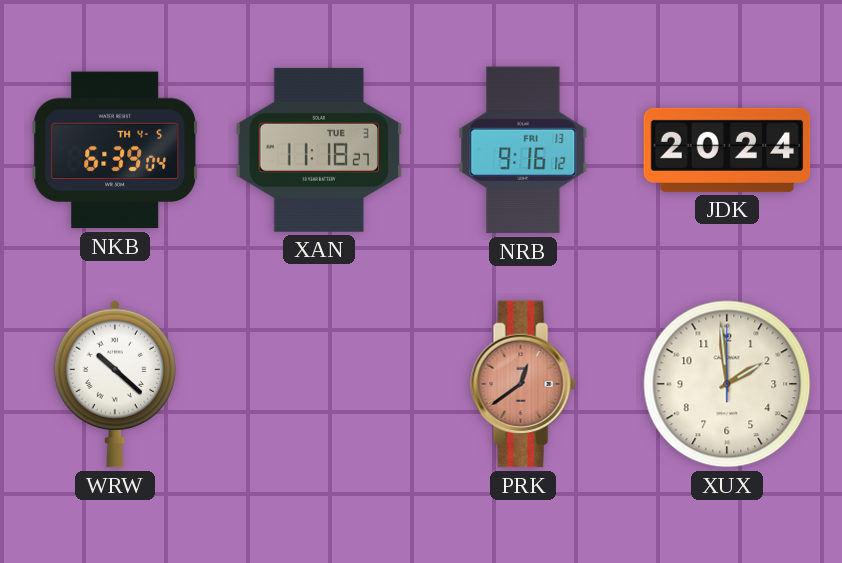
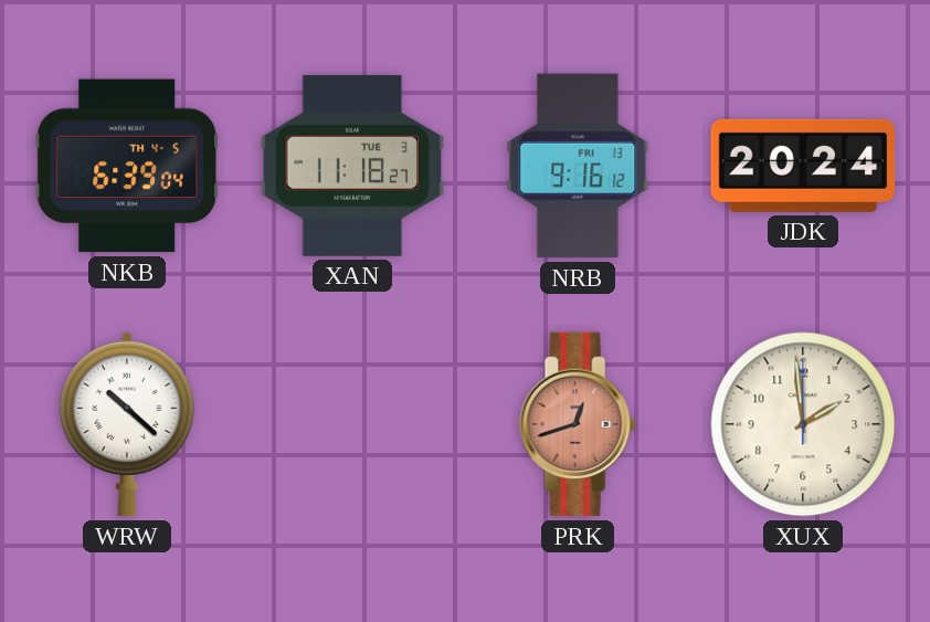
PRK: 12:39 -> 12:42
